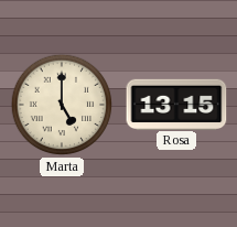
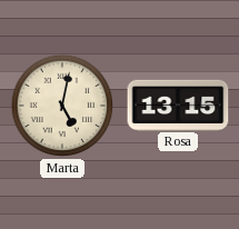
Marta: 5:00 -> 5:02
